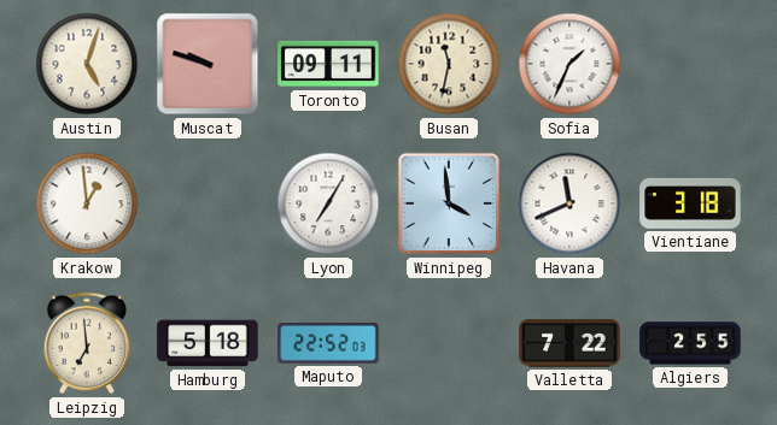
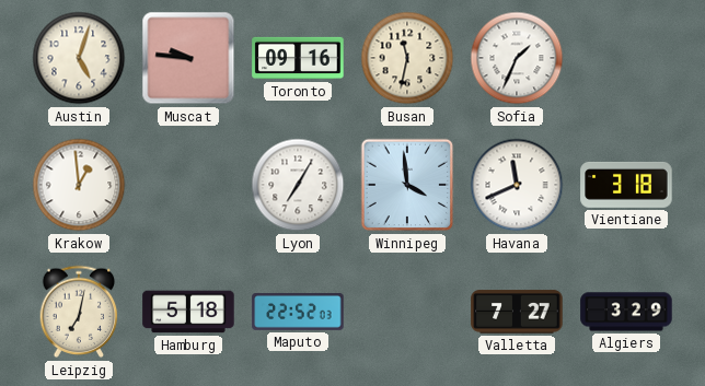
Muscat: 9:48 -> 9:46
Toronto: 09:11 -> 09:16
Leipzig: 6:59 -> 7:02
Valletta: 7:22 -> 7:27
Algiers: 2:55 -> 3:29
